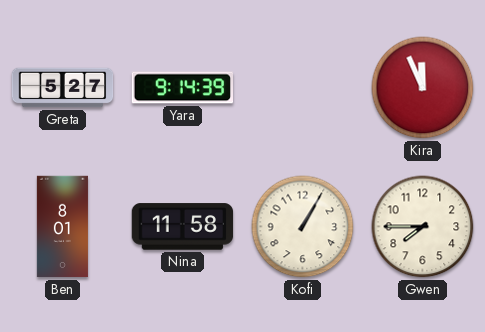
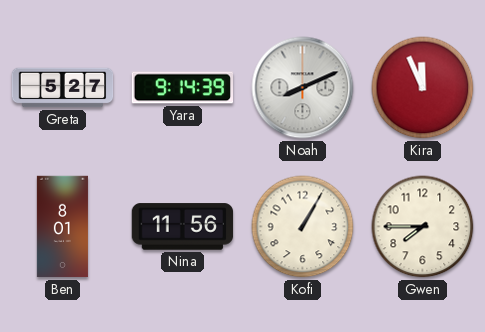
Noah: none -> 8:11
Nina: 11:58 -> 11:56
